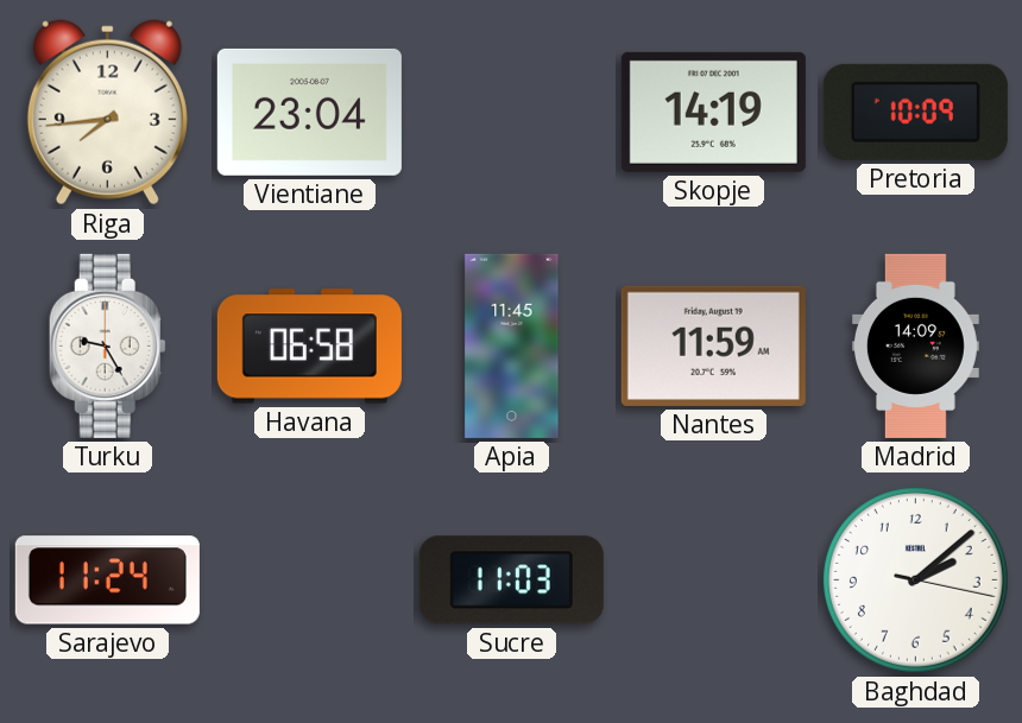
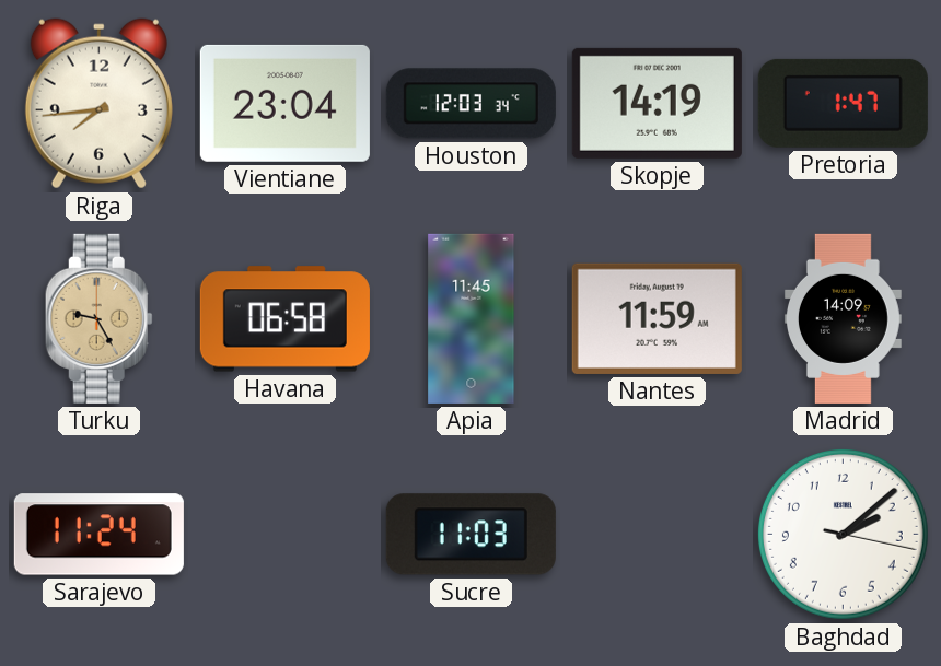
Houston: none -> 12:03
Pretoria: 10:09 -> 1:47
Turku dial: white -> champagne
